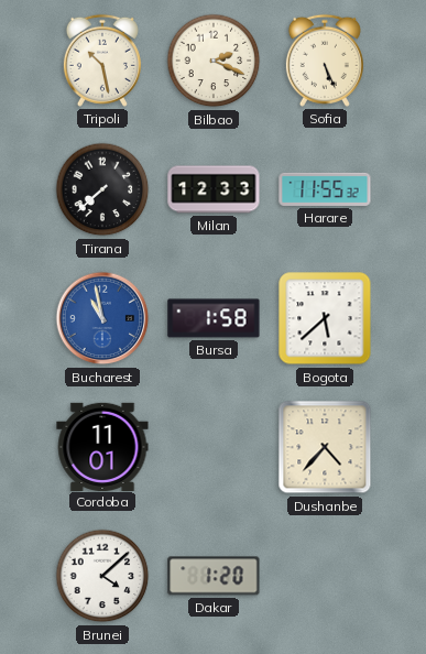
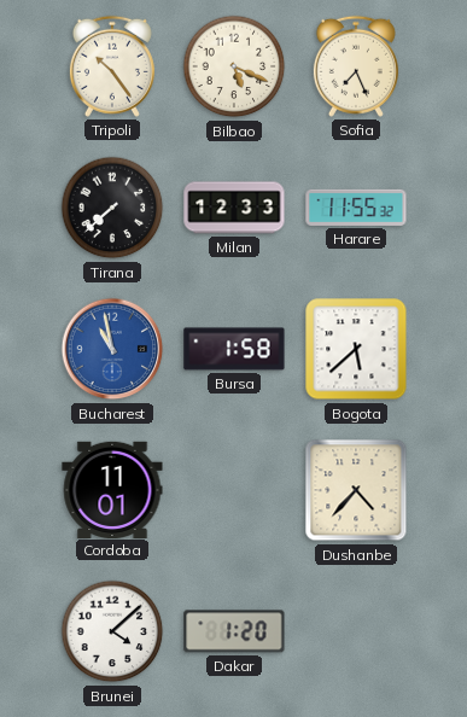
Tripoli: 10:28 -> 10:24
Bilbao: 2:19 -> 5:19
Sofia: 5:26 -> 7:26
